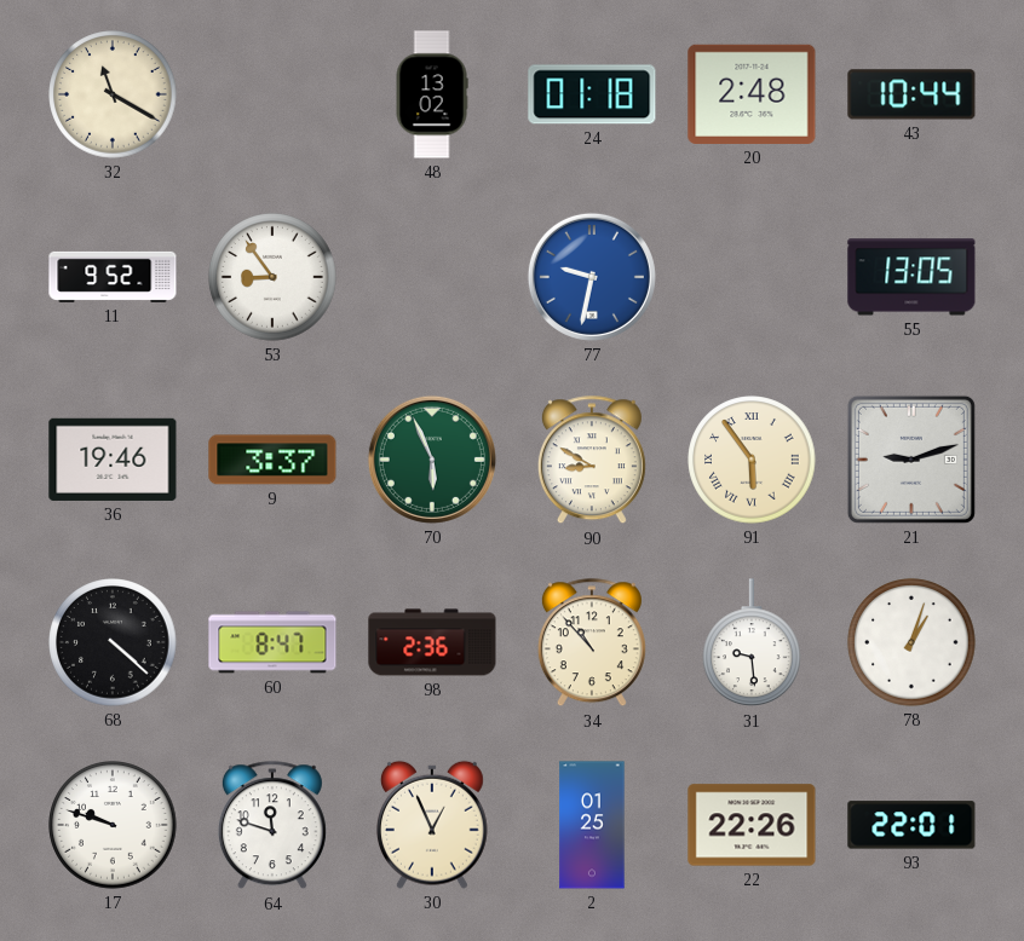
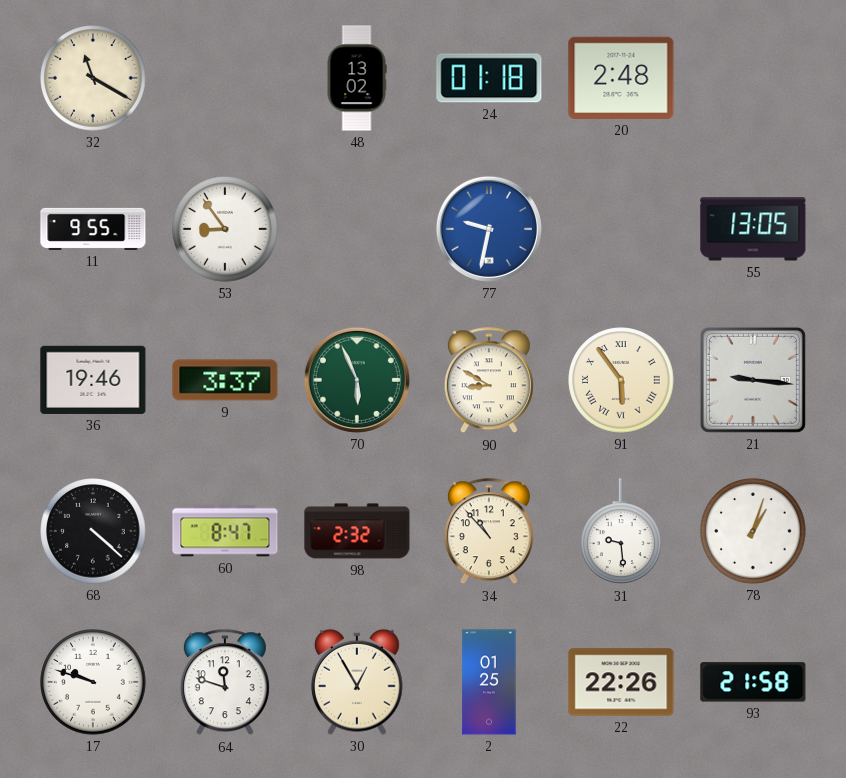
43: 10:44 -> none
11: 9:52 -> 9:55
21: 9:12 -> 9:16
98: 2:36 -> 2:32
30: 12:56 -> 12:55
93: 22:01 -> 21:58
